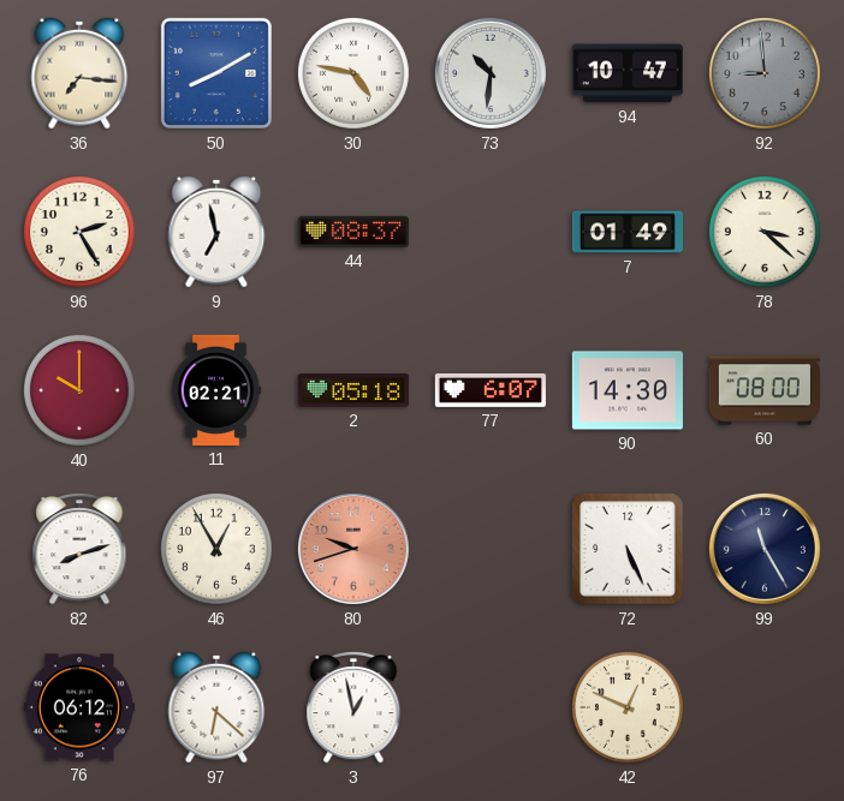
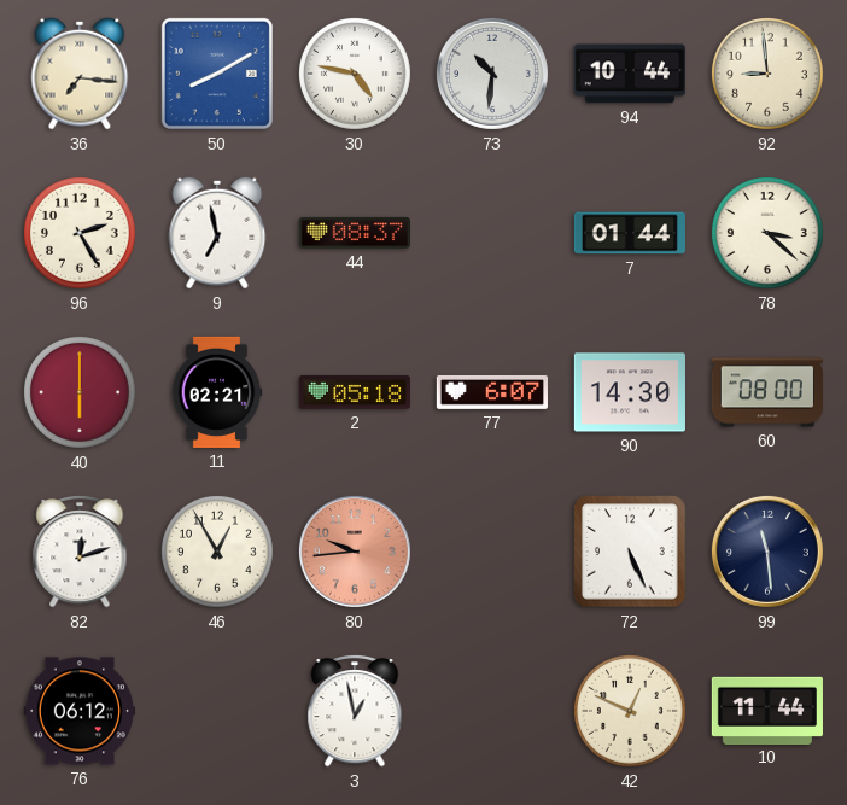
94: 10:47 -> 10:44
92 dial: grey -> cream
7: 01:49 -> 01:44
40: 10:00 -> 6:00
82: 8:12 -> 12:12
80: 9:42 -> 9:44
99: 11:25 -> 11:29
97: 6:22 -> none
10: none -> 11:44
